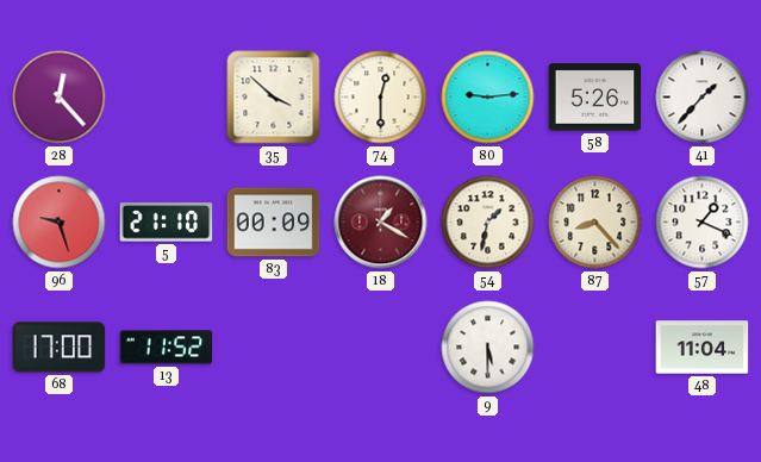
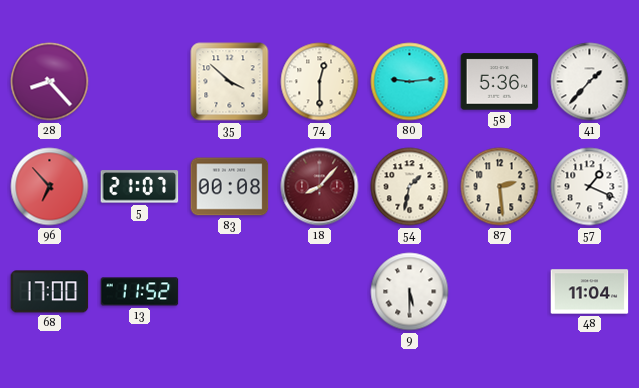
28: 12:23 -> 8:23
58: 5:26 -> 5:36
96: 9:27 -> 6:53
5: 21:10 -> 21:07
83: 00:09 -> 00:08
18: 1:20 -> 8:07
87: 8:23 -> 2:29
